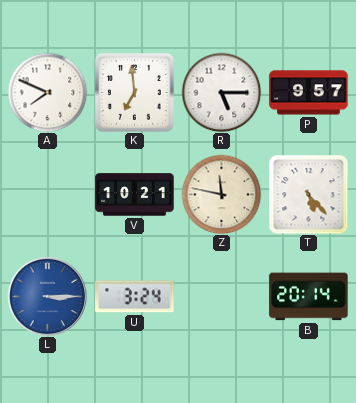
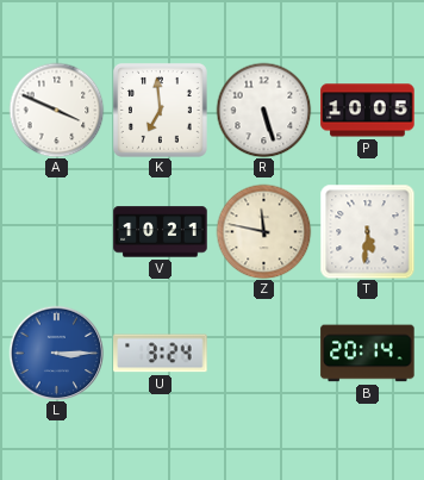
A: 7:49 -> 3:49
R: 5:15 -> 5:27
P: 9:57 -> 10:05
T: 5:23 -> 5:31
